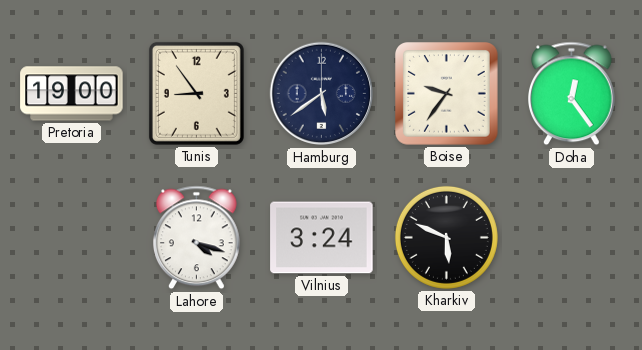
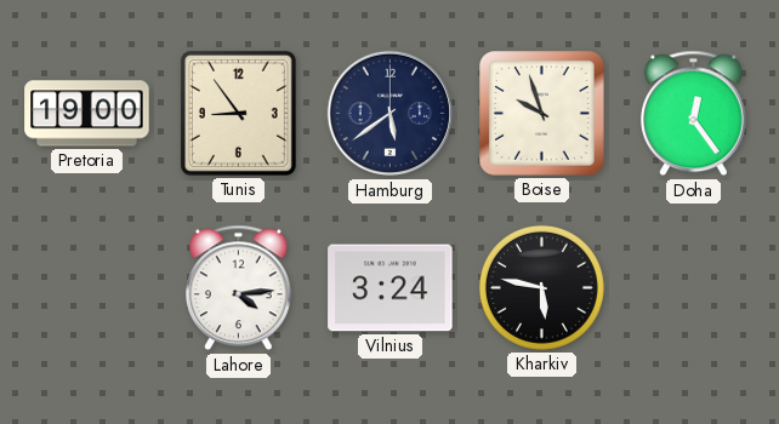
Boise: 9:36 -> 9:57
Lahore: 4:18 -> 4:14
Kharkiv: 5:49 -> 5:47
